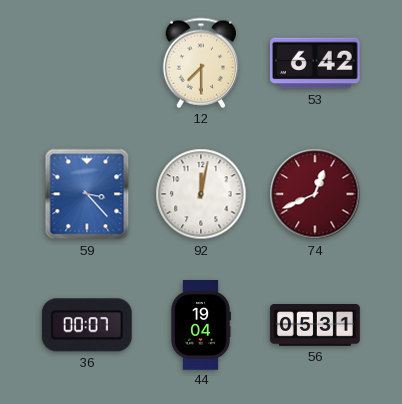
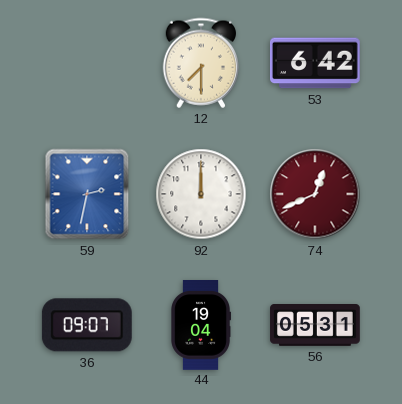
59: 3:23 -> 2:32
92: 12:02 -> 12:00
36: 00:07 -> 09:07
